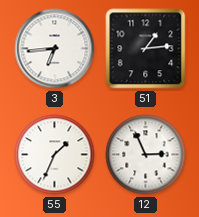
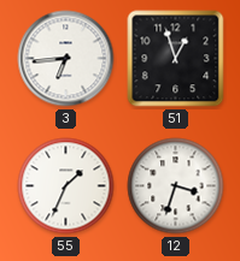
51: 1:14 -> 12:57
12: 2:56 -> 3:33
